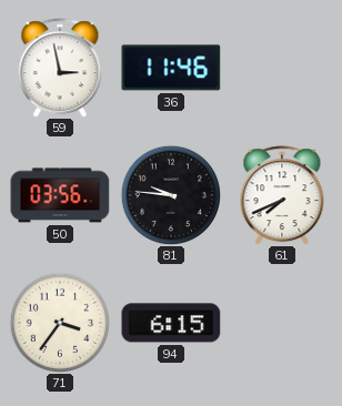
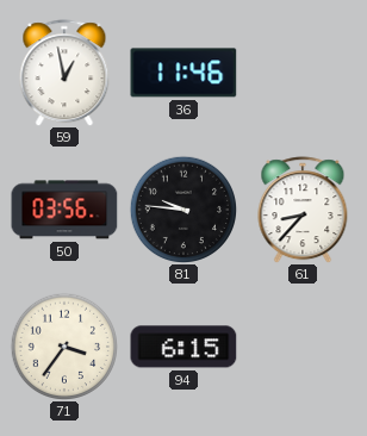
59: 2:58 -> 12:58
61: 7:41 -> 8:37
